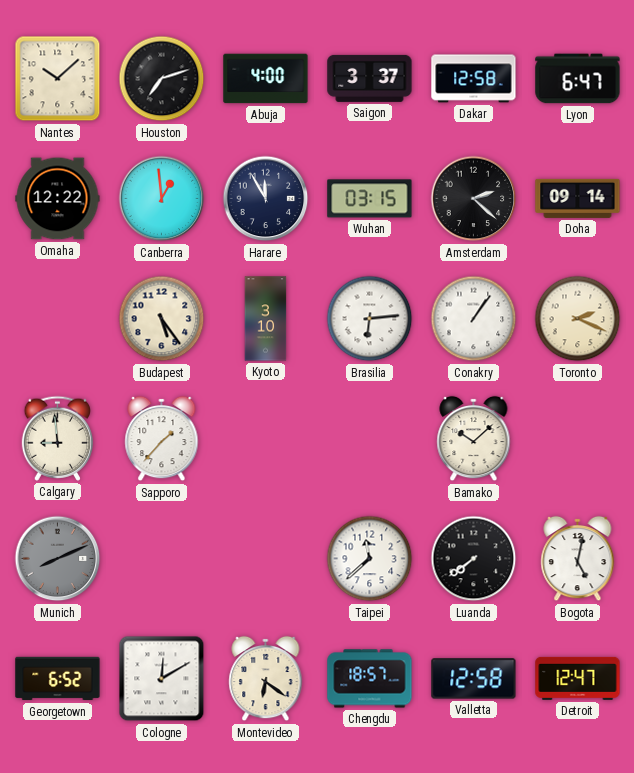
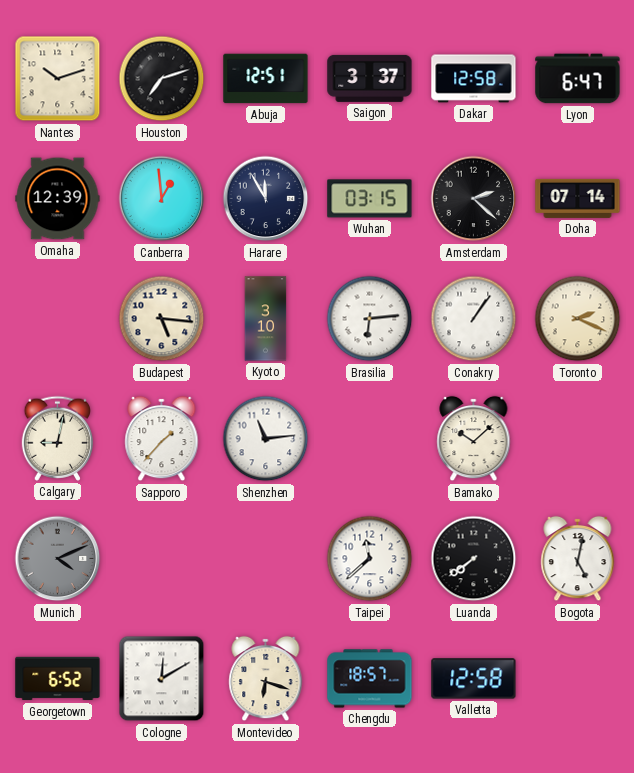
Nantes: 10:08 -> 10:12
Abuja: 4:00 -> 12:51
Omaha: 12:22 -> 12:39
Doha: 09:14 -> 07:14
Budapest: 5:24 -> 5:16
Calgary: 8:59 -> 9:02
Shenzhen: none -> 11:14
Munich: 8:11 -> 4:11
Montevideo: 6:21 -> 6:18
Detroit: 12:47 -> none
